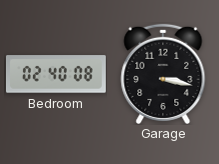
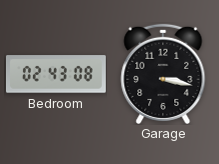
Bedroom: 02:40 -> 02:43
